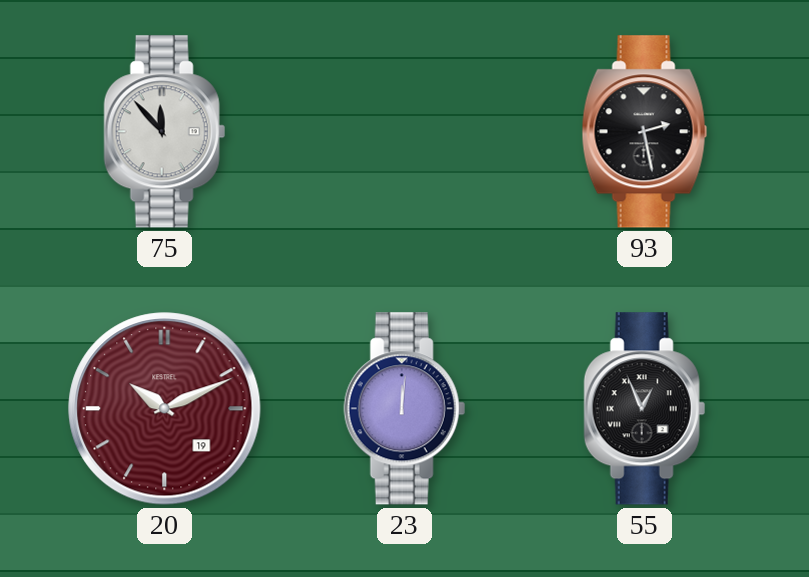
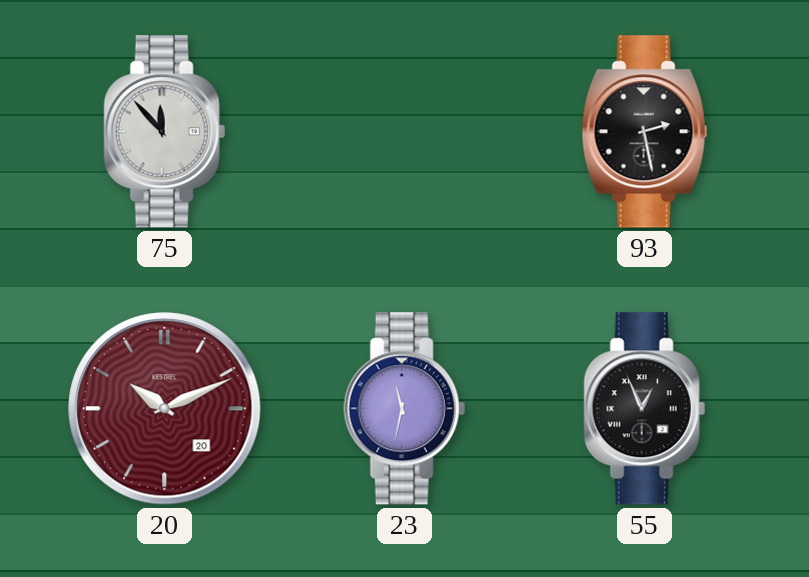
20 date: 19 -> 20
23: 12:01 -> 11:32
